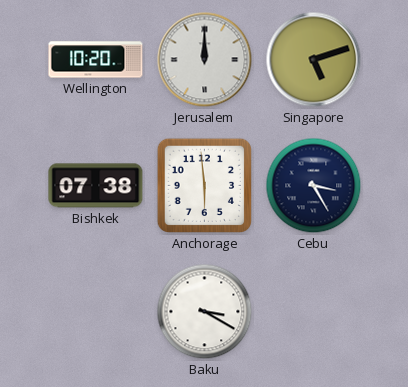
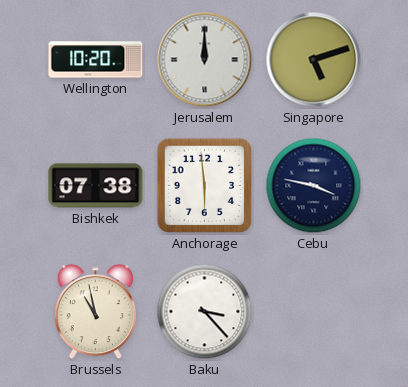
Cebu: 3:25 -> 3:47
Brussels: none -> 10:58
Baku: 3:20 -> 3:23
